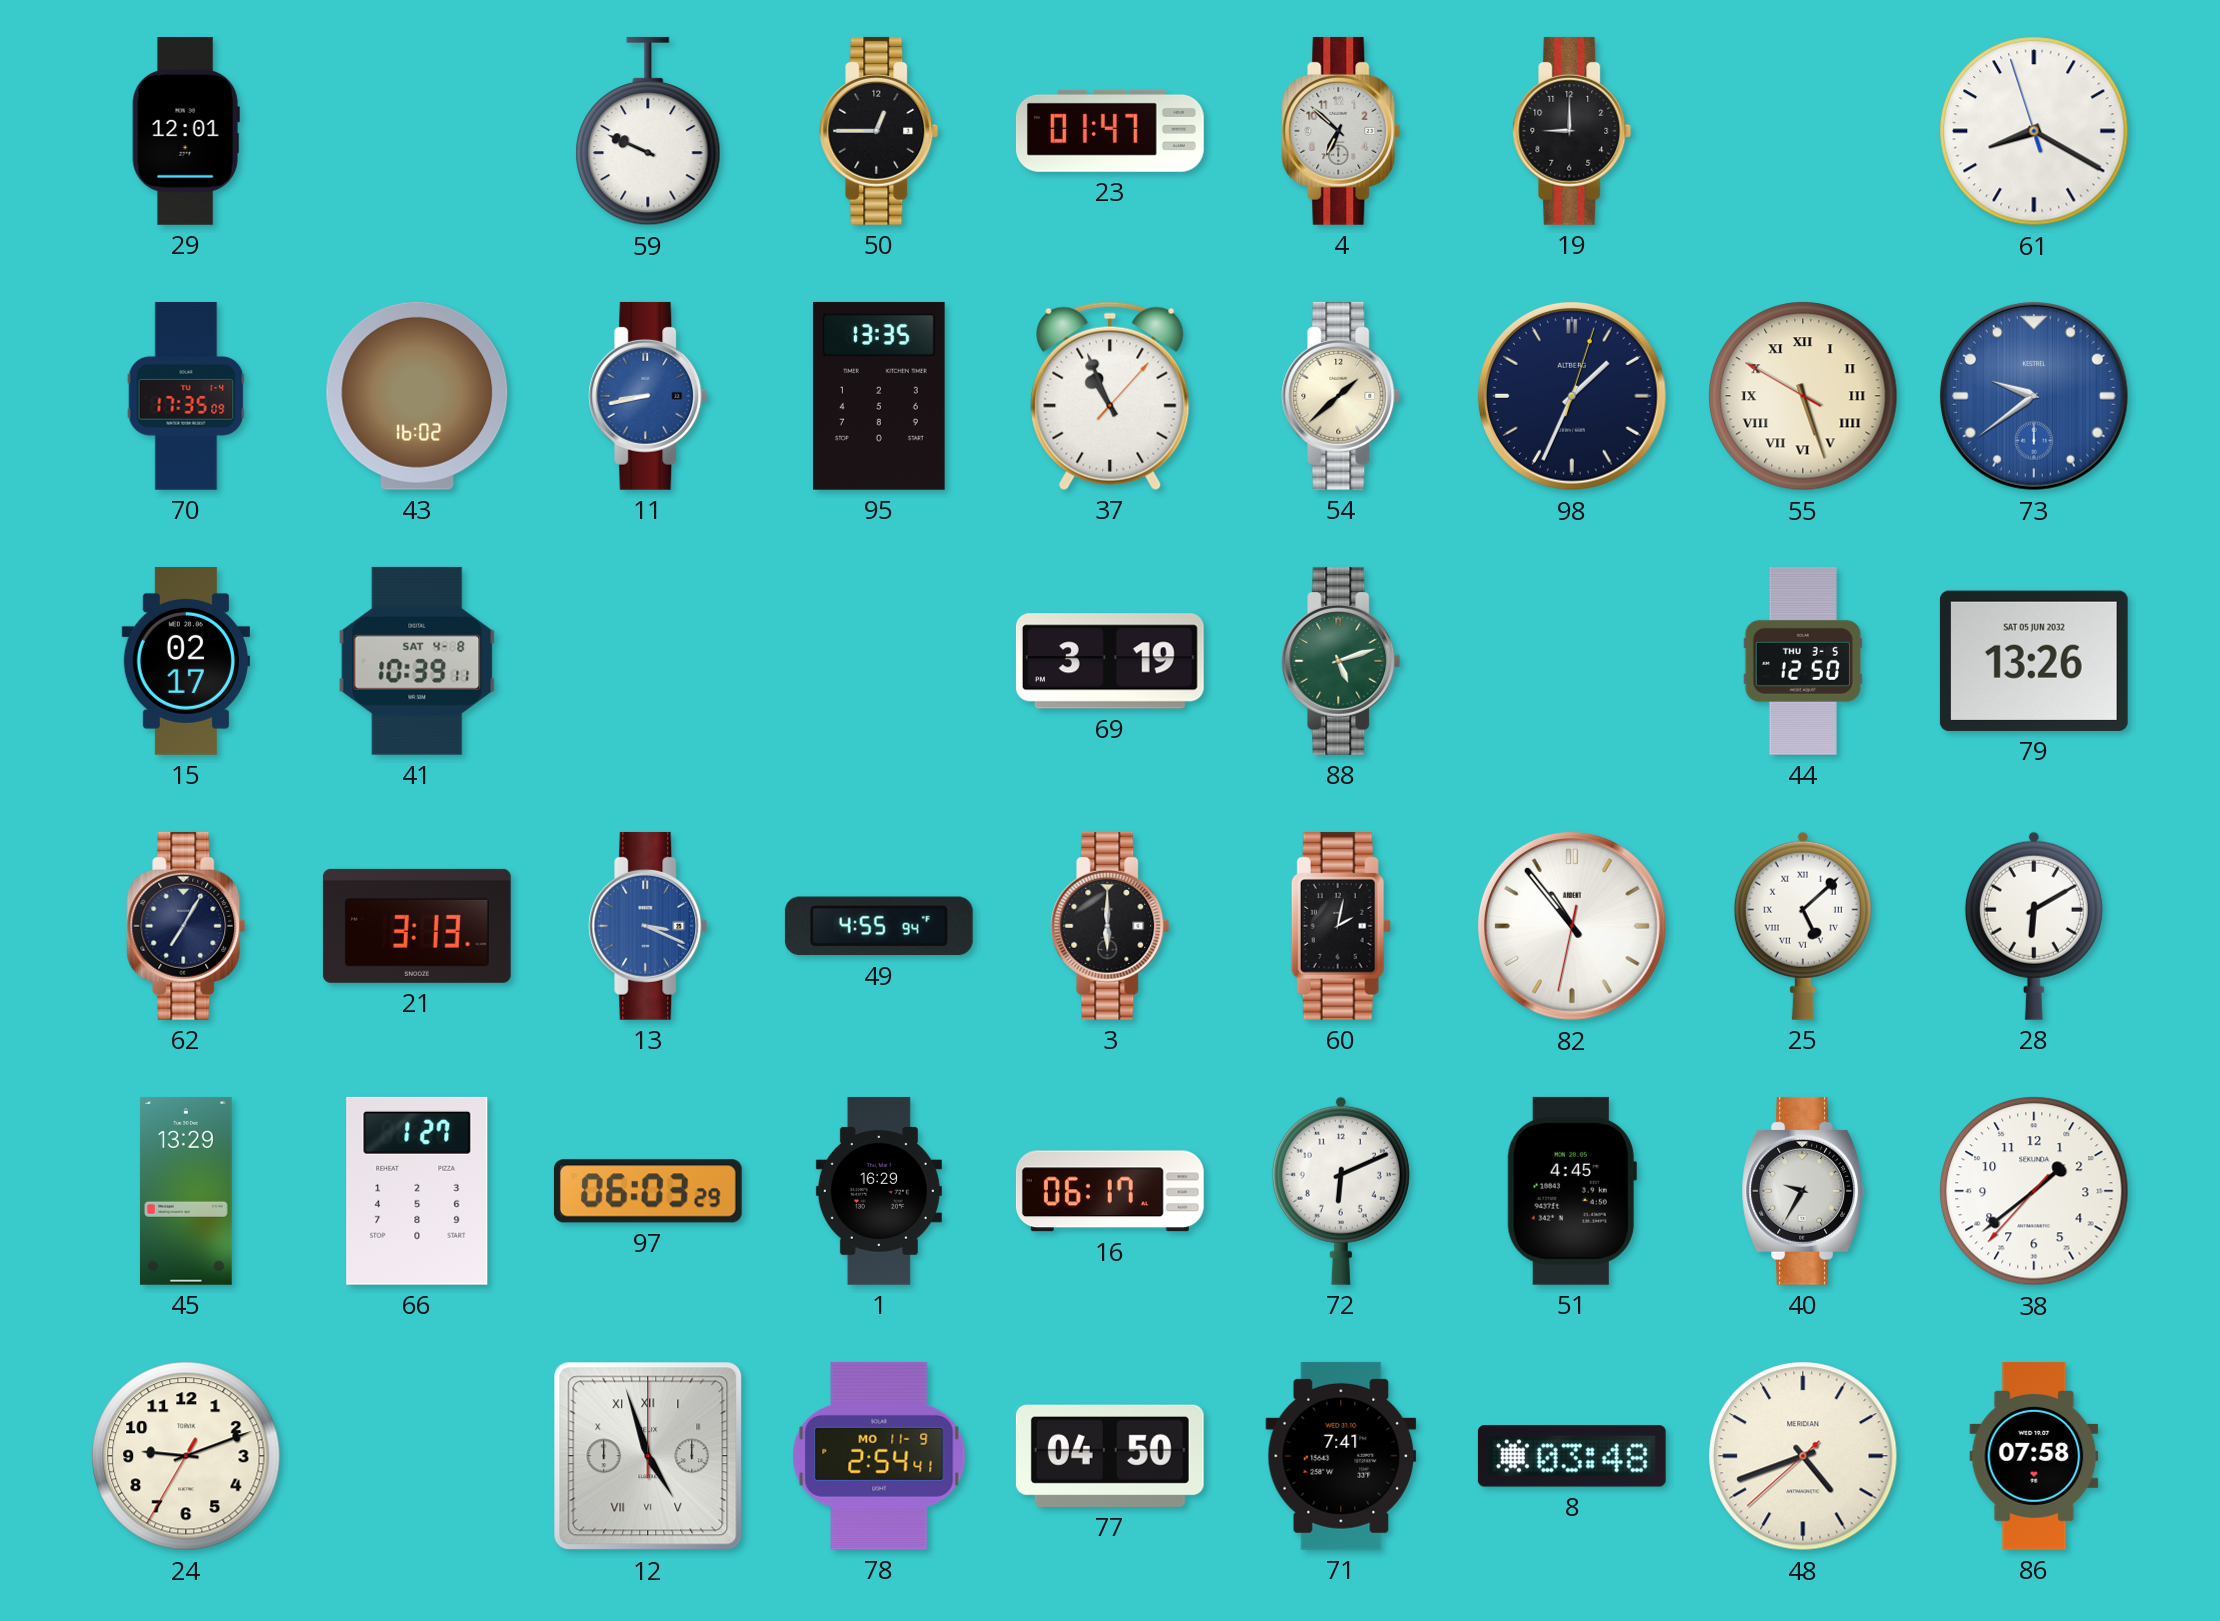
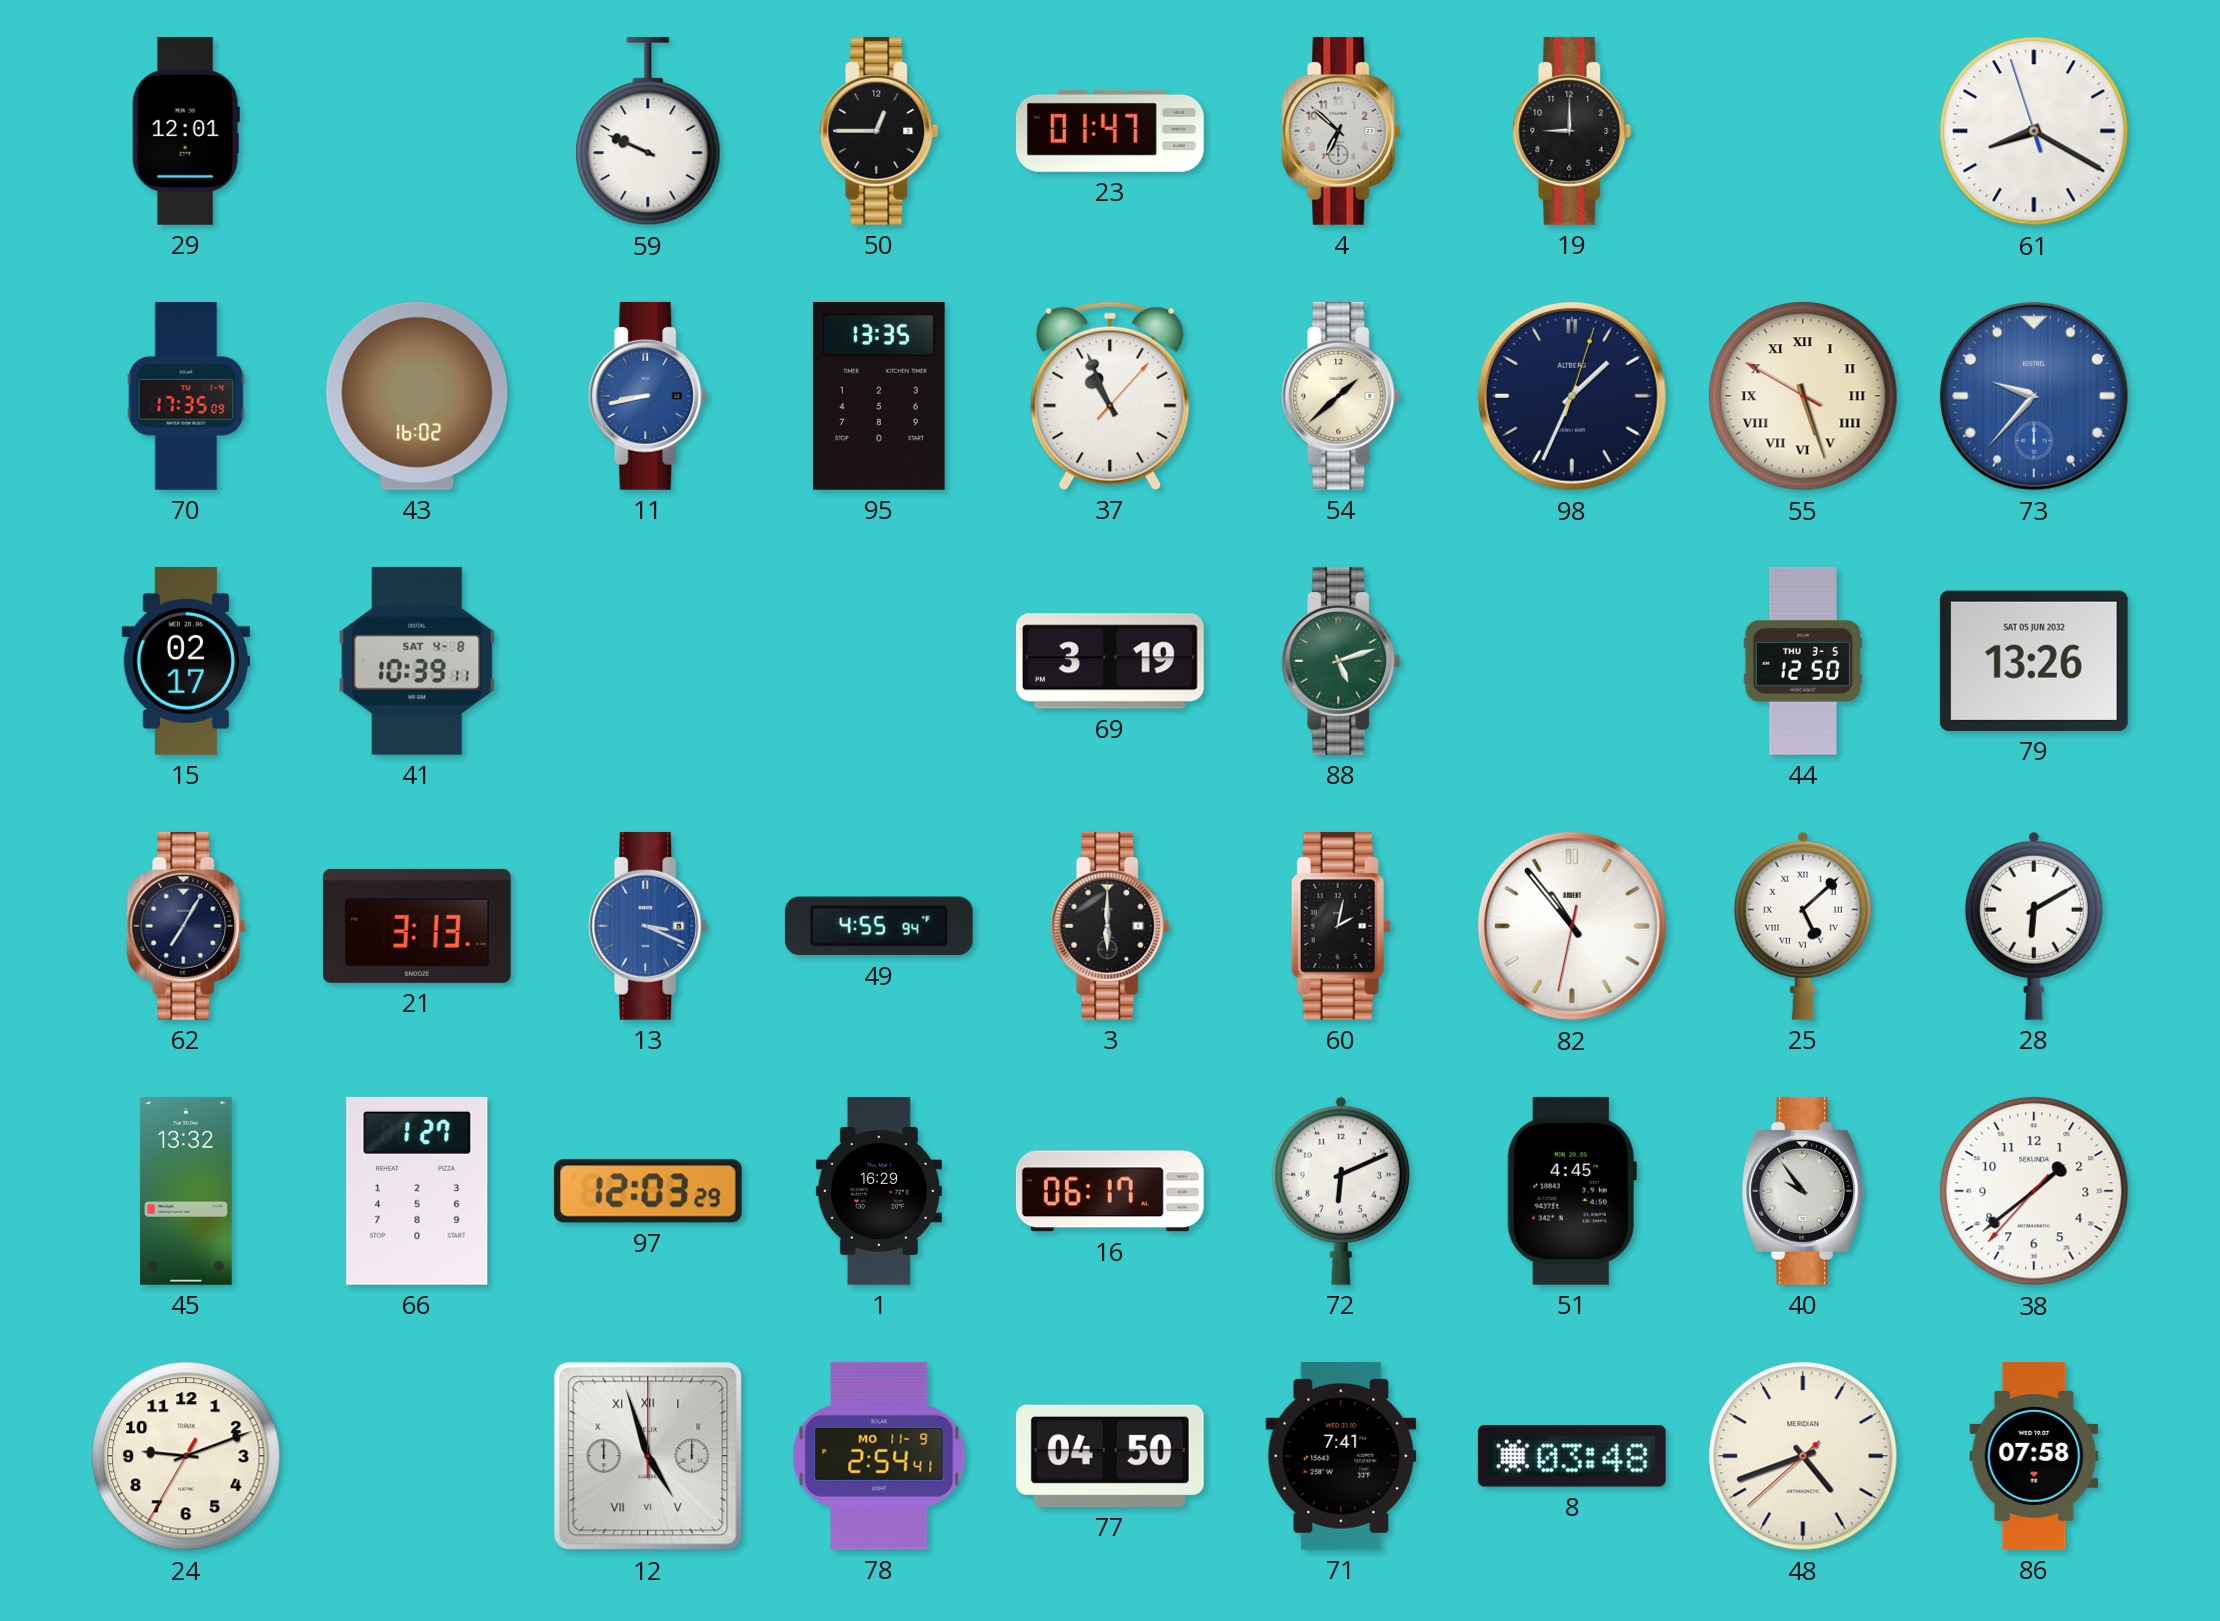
73: 9:39 -> 9:37
45: 13:29 -> 13:32
97: 06:03 -> 12:03
40: 9:35 -> 9:54
